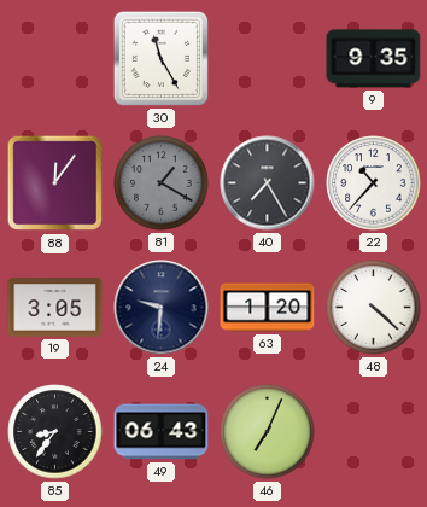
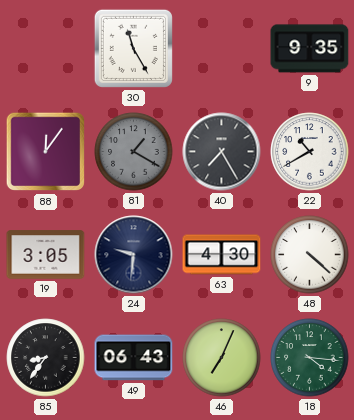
22: 10:37 -> 10:40
63: 1:20 -> 4:30
18: none -> 4:16
